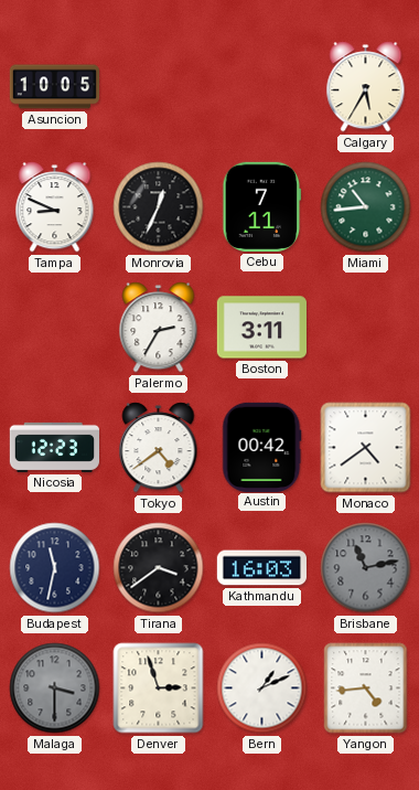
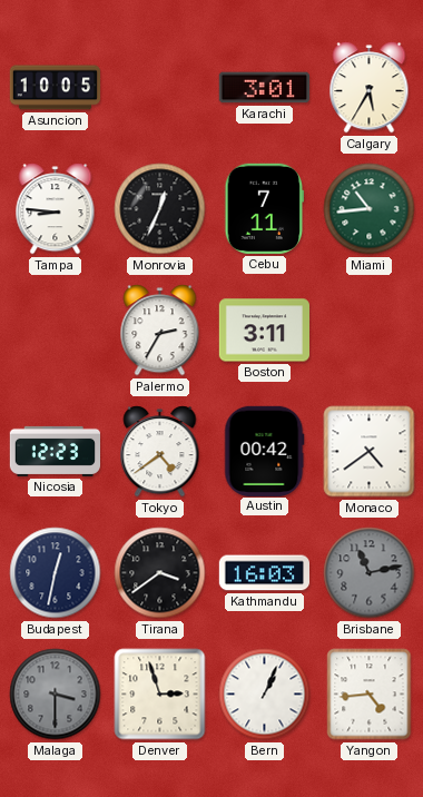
Karachi: none -> 3:01
Tampa: 8:49 -> 8:46
Budapest: 11:32 -> 12:32
Bern: 1:11 -> 1:04
